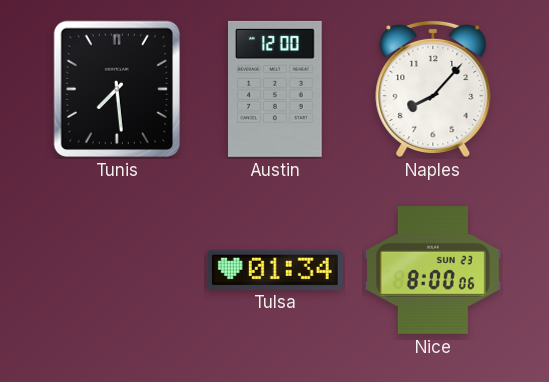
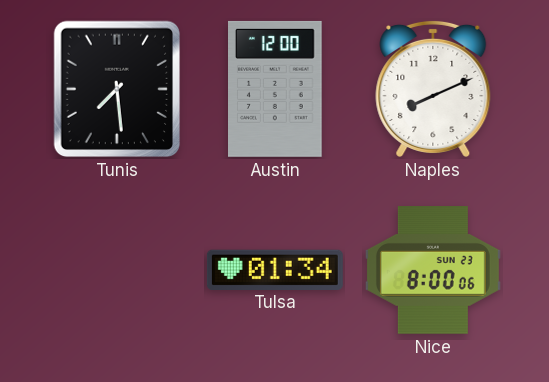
Naples: 8:07 -> 8:11
